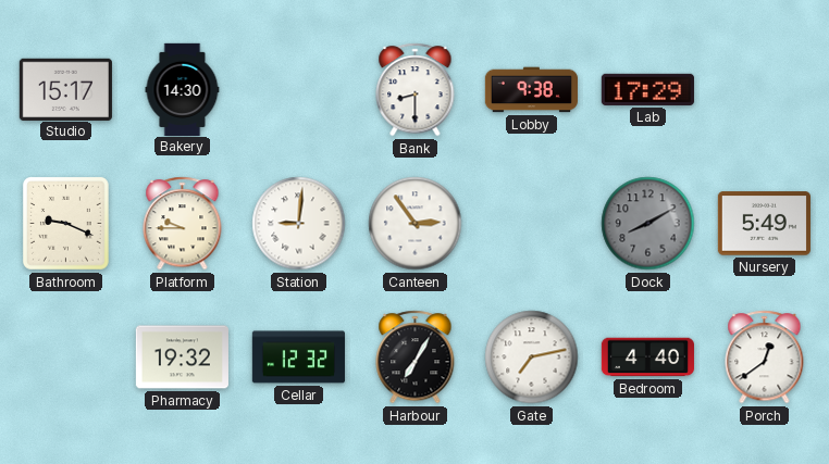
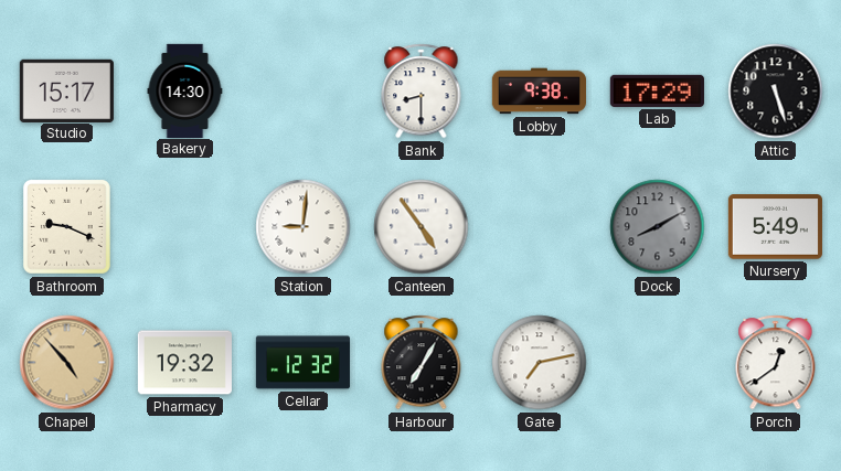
Attic: none -> 5:27
Platform: 9:45 -> none
Canteen: 2:54 -> 4:54
Chapel: none -> 4:53
Bedroom: 4:40 -> none
